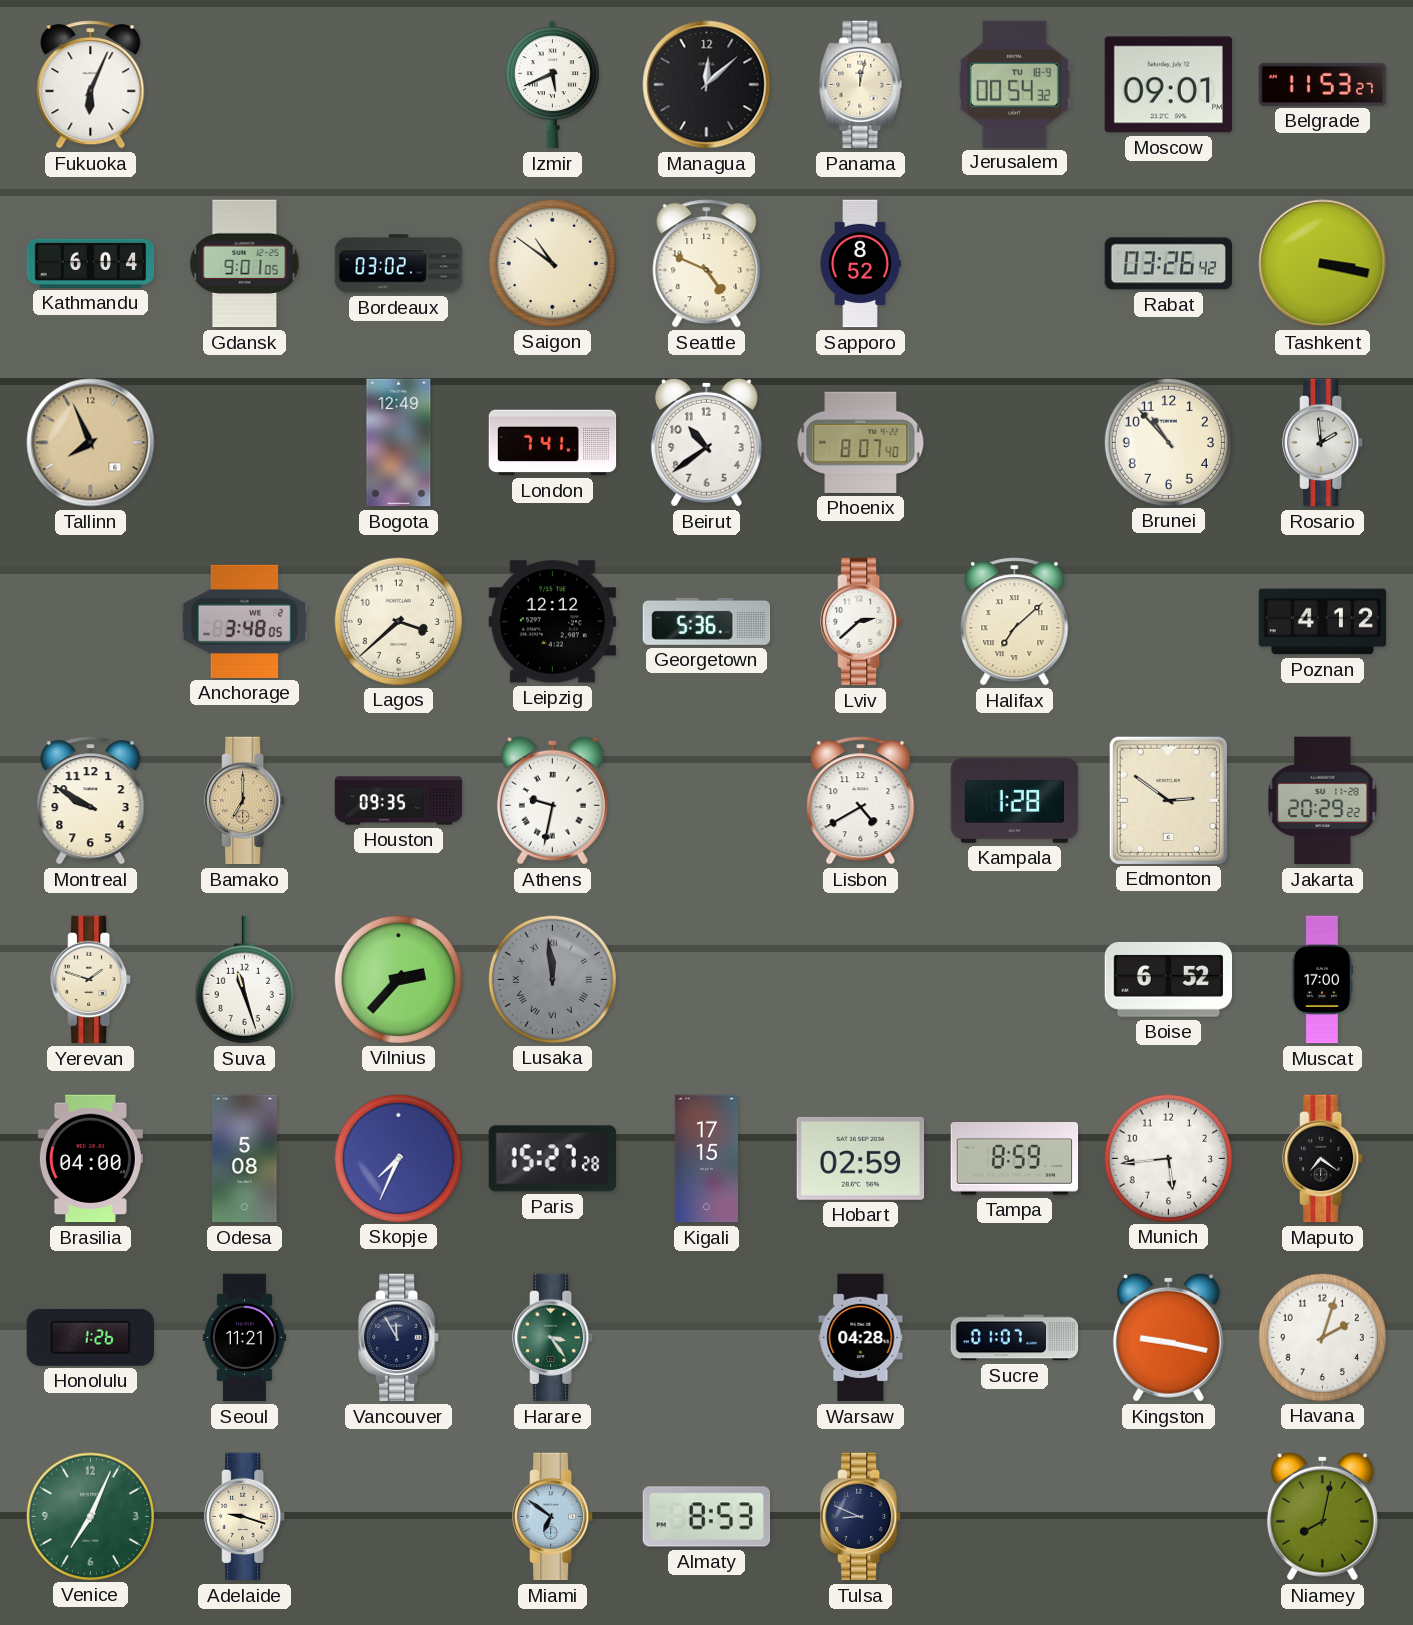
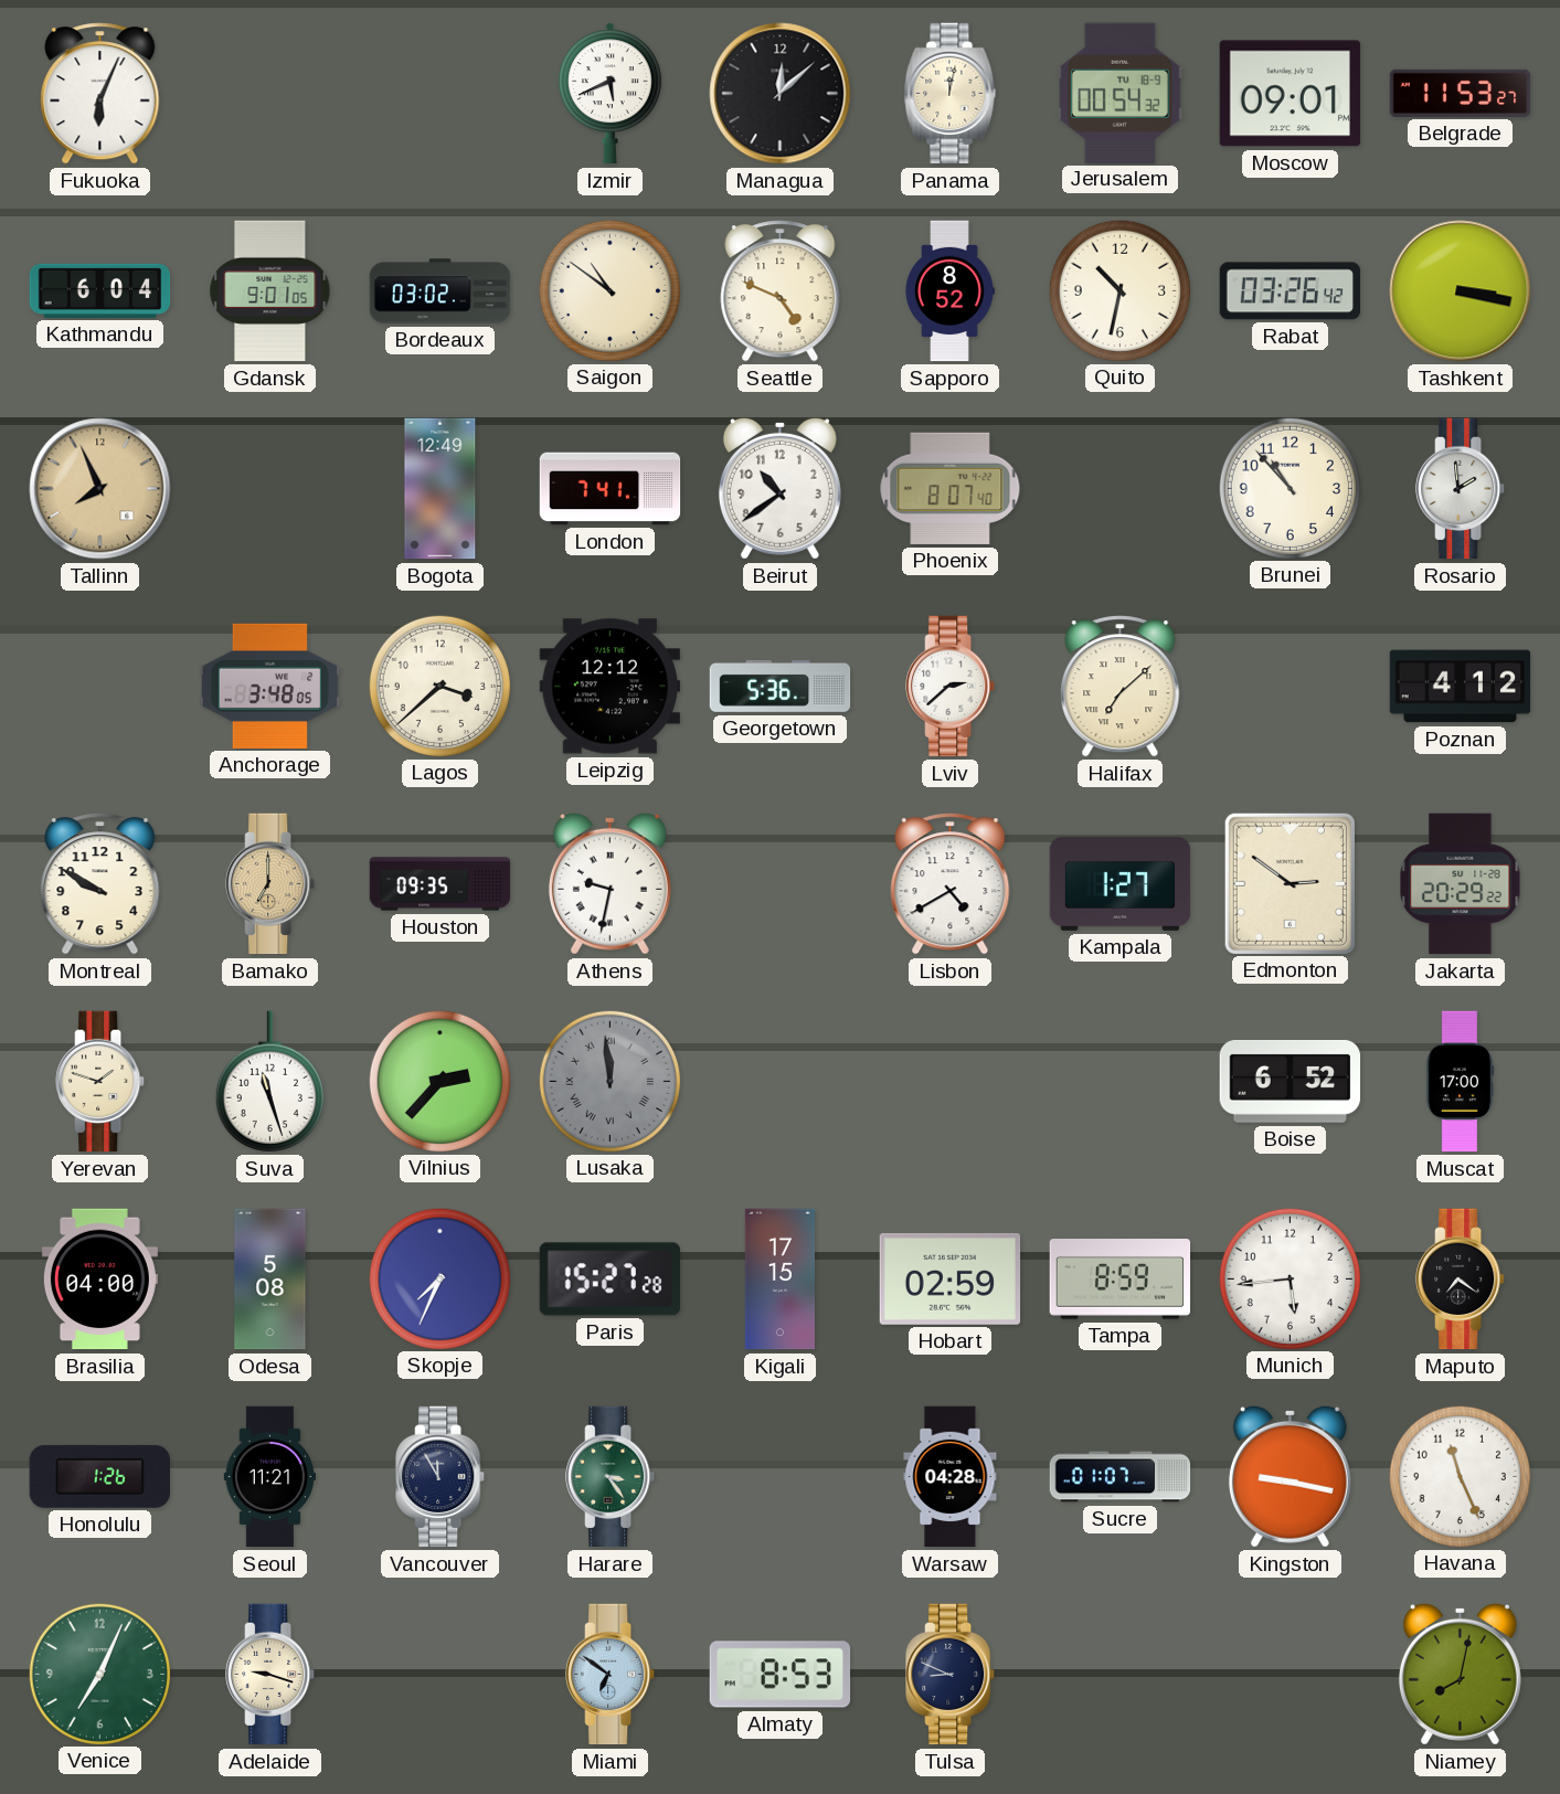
Quito: none -> 10:32
Kampala: 1:28 -> 1:27
Havana: 2:03 -> 11:26
